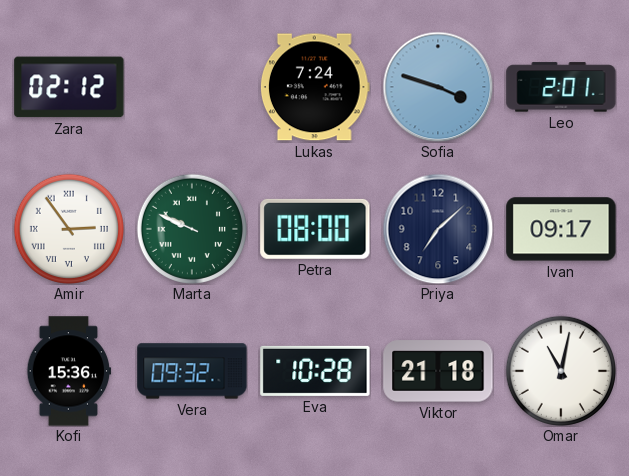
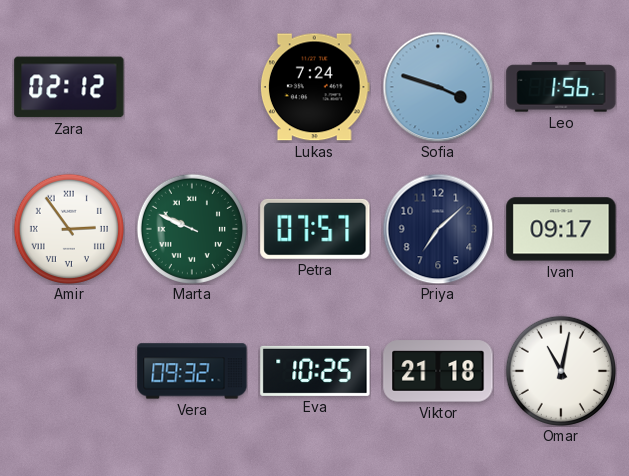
Leo: 2:01 -> 1:56
Petra: 08:00 -> 07:57
Kofi: 15:36 -> none
Eva: 10:28 -> 10:25
